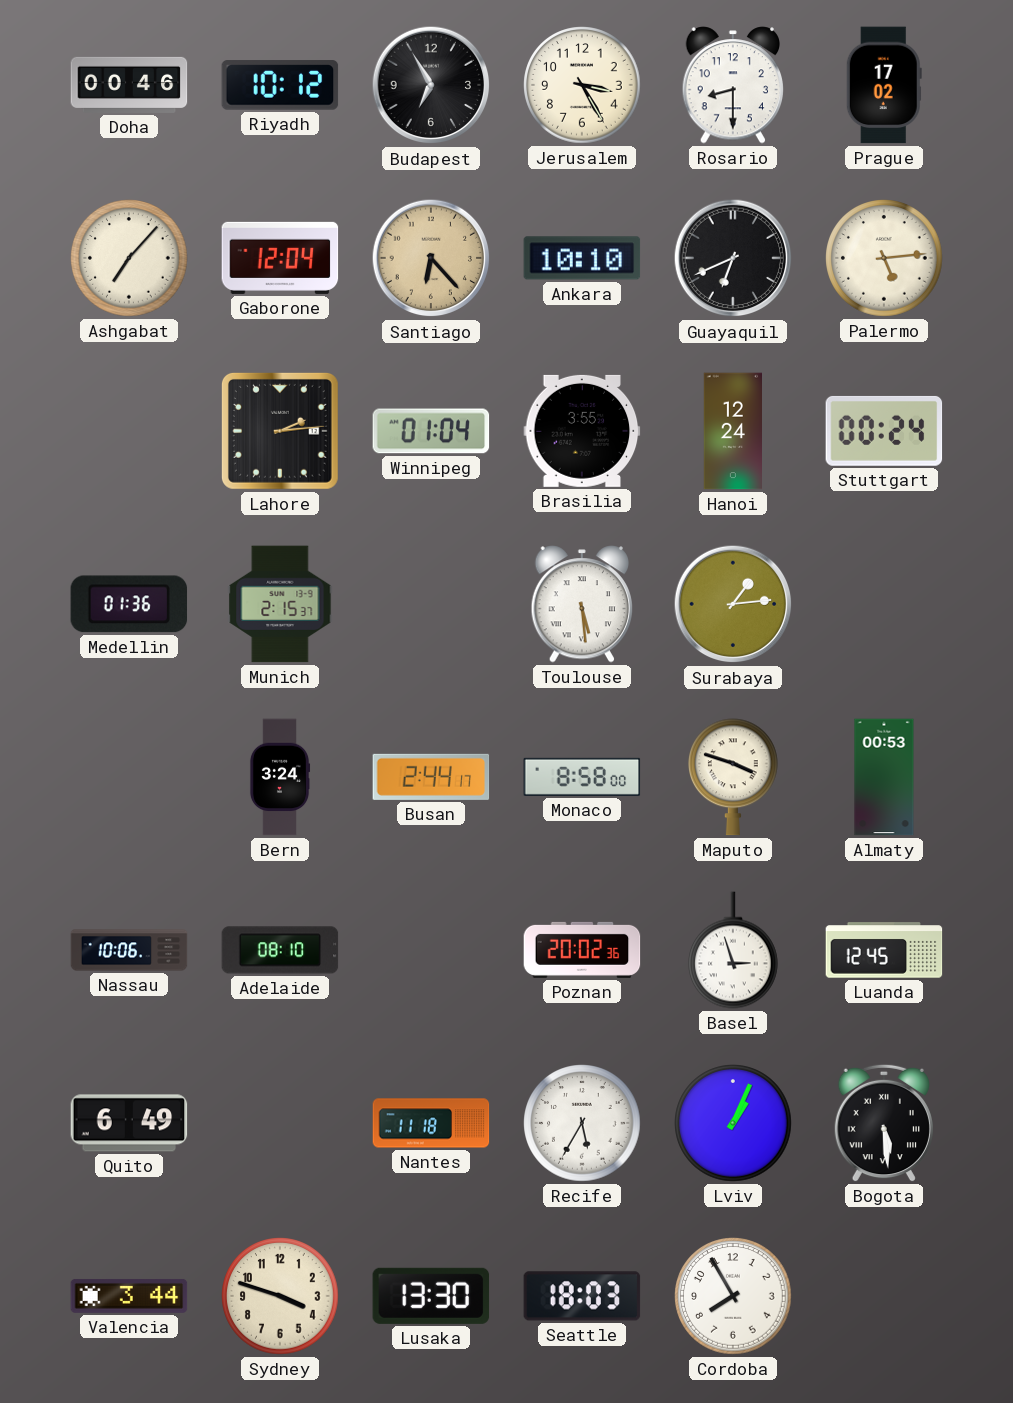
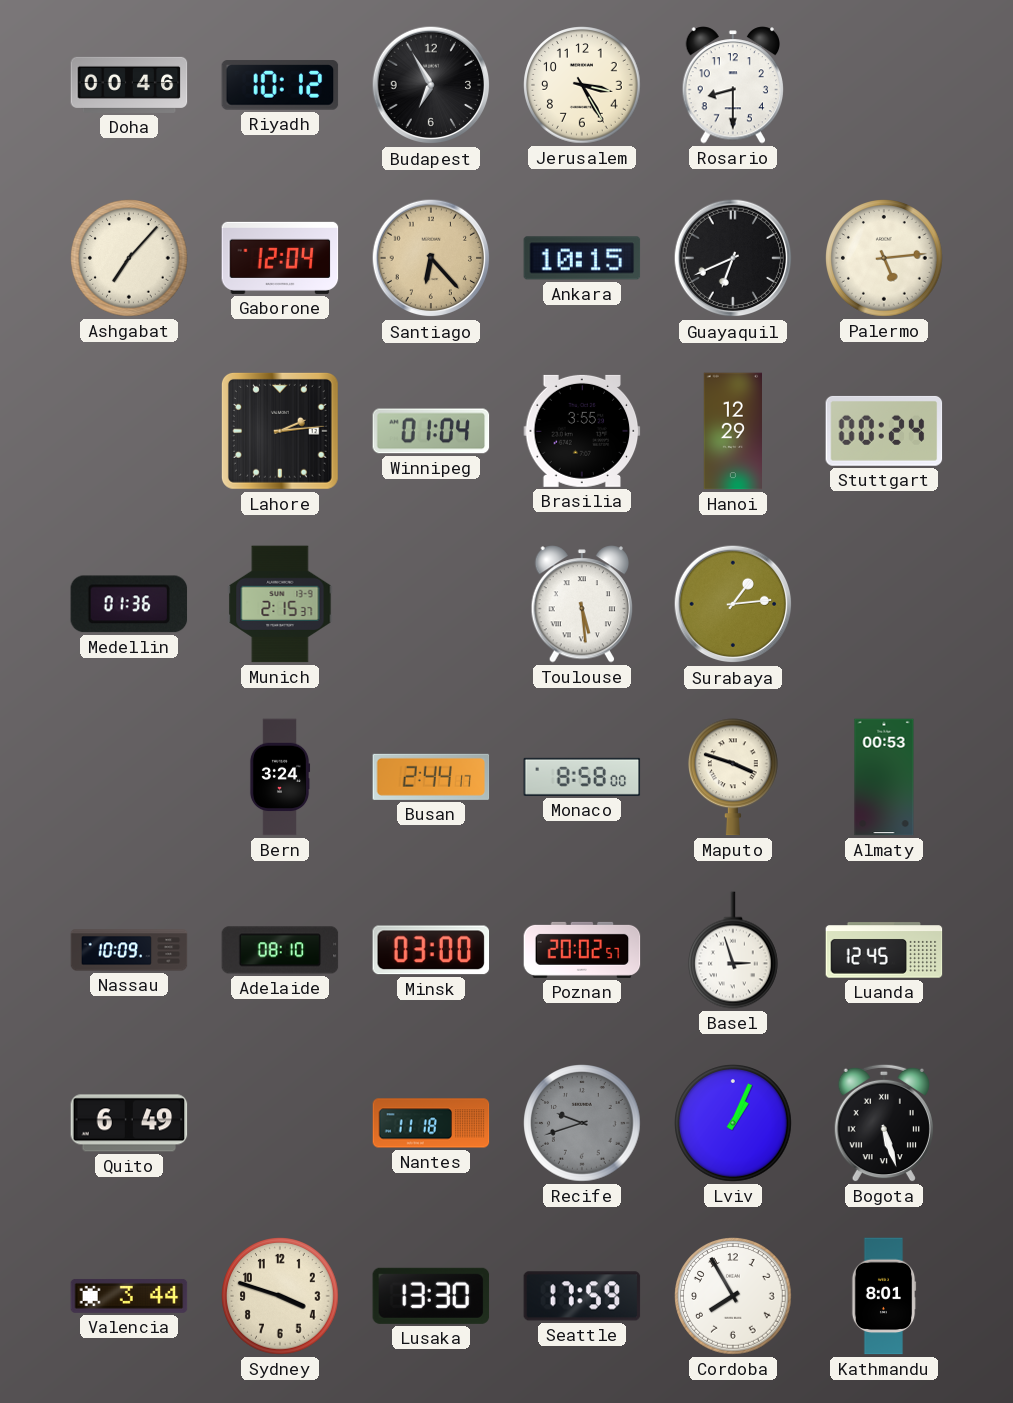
Prague: 17:02 -> none
Ankara: 10:10 -> 10:15
Hanoi: 12:24 -> 12:29
Nassau: 10:06 -> 10:09
Minsk: none -> 03:00
Poznan: 20:02:36 -> 20:02:57
Recife: 5:35 -> 9:42
Recife dial: white -> grey
Bogota: 5:29 -> 5:27
Seattle: 18:03 -> 17:59
Kathmandu: none -> 8:01
